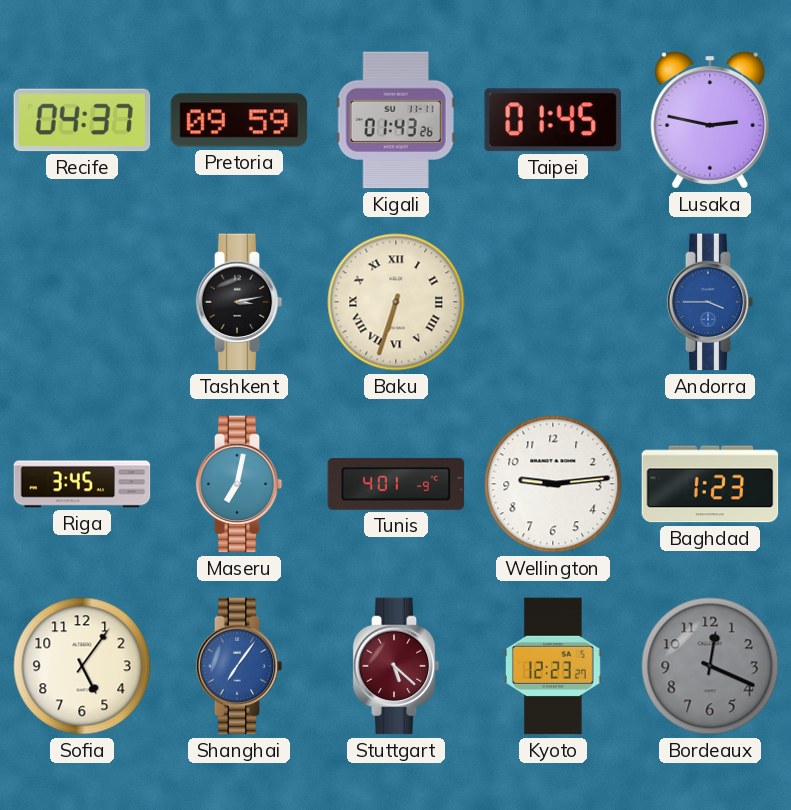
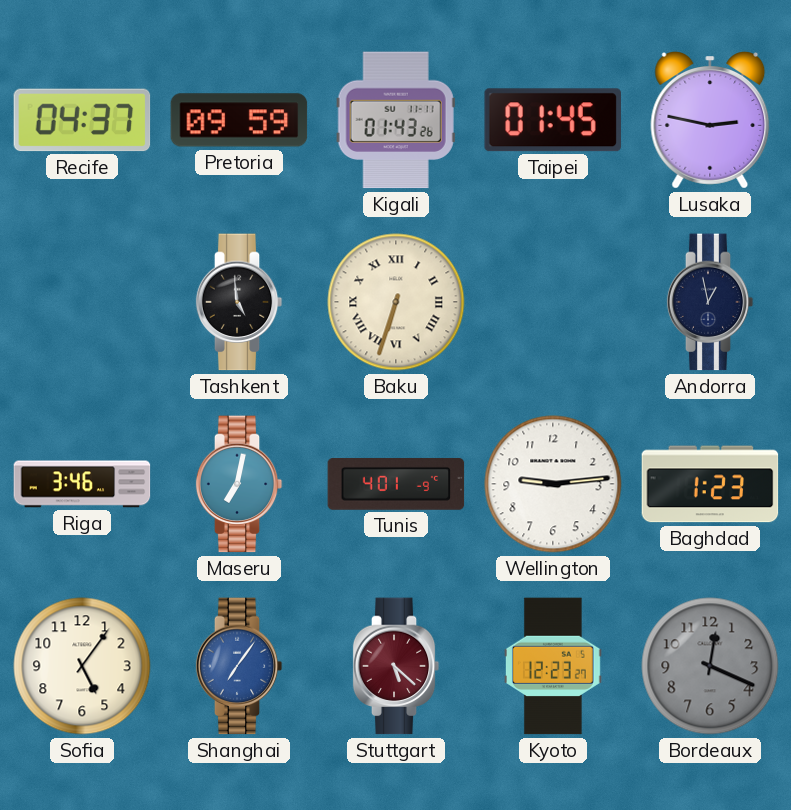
Tashkent: 3:13 -> 4:59
Andorra: 3:45 -> 12:58
Andorra dial: blue -> navy
Riga: 3:45 -> 3:46
